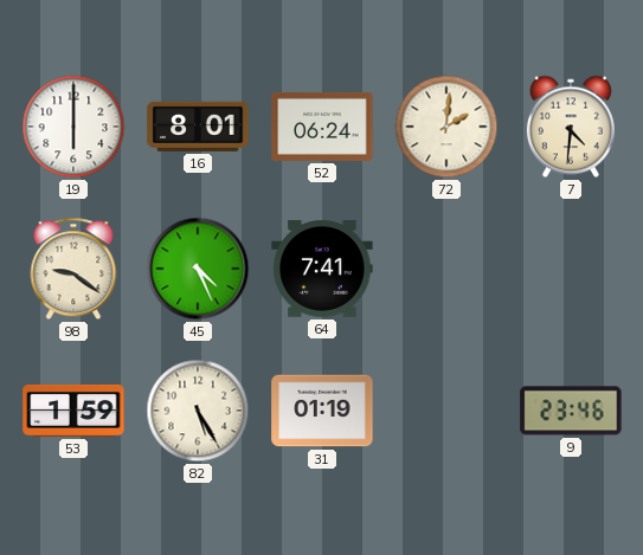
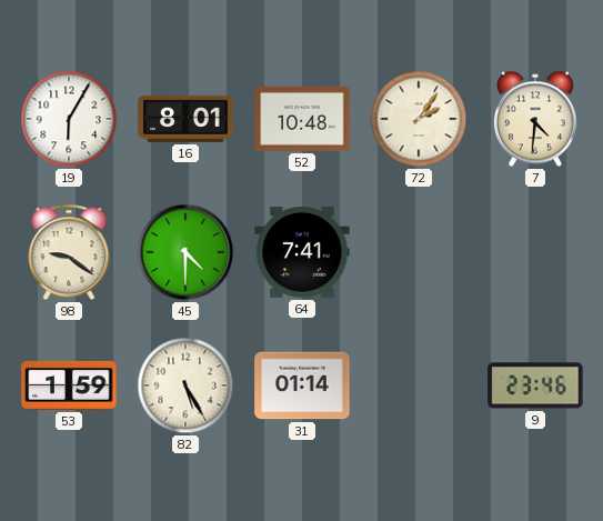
19: 6:00 -> 6:05
52: 06:24 -> 10:48
72: 2:01 -> 2:06
45: 4:26 -> 4:30
31: 01:19 -> 01:14
